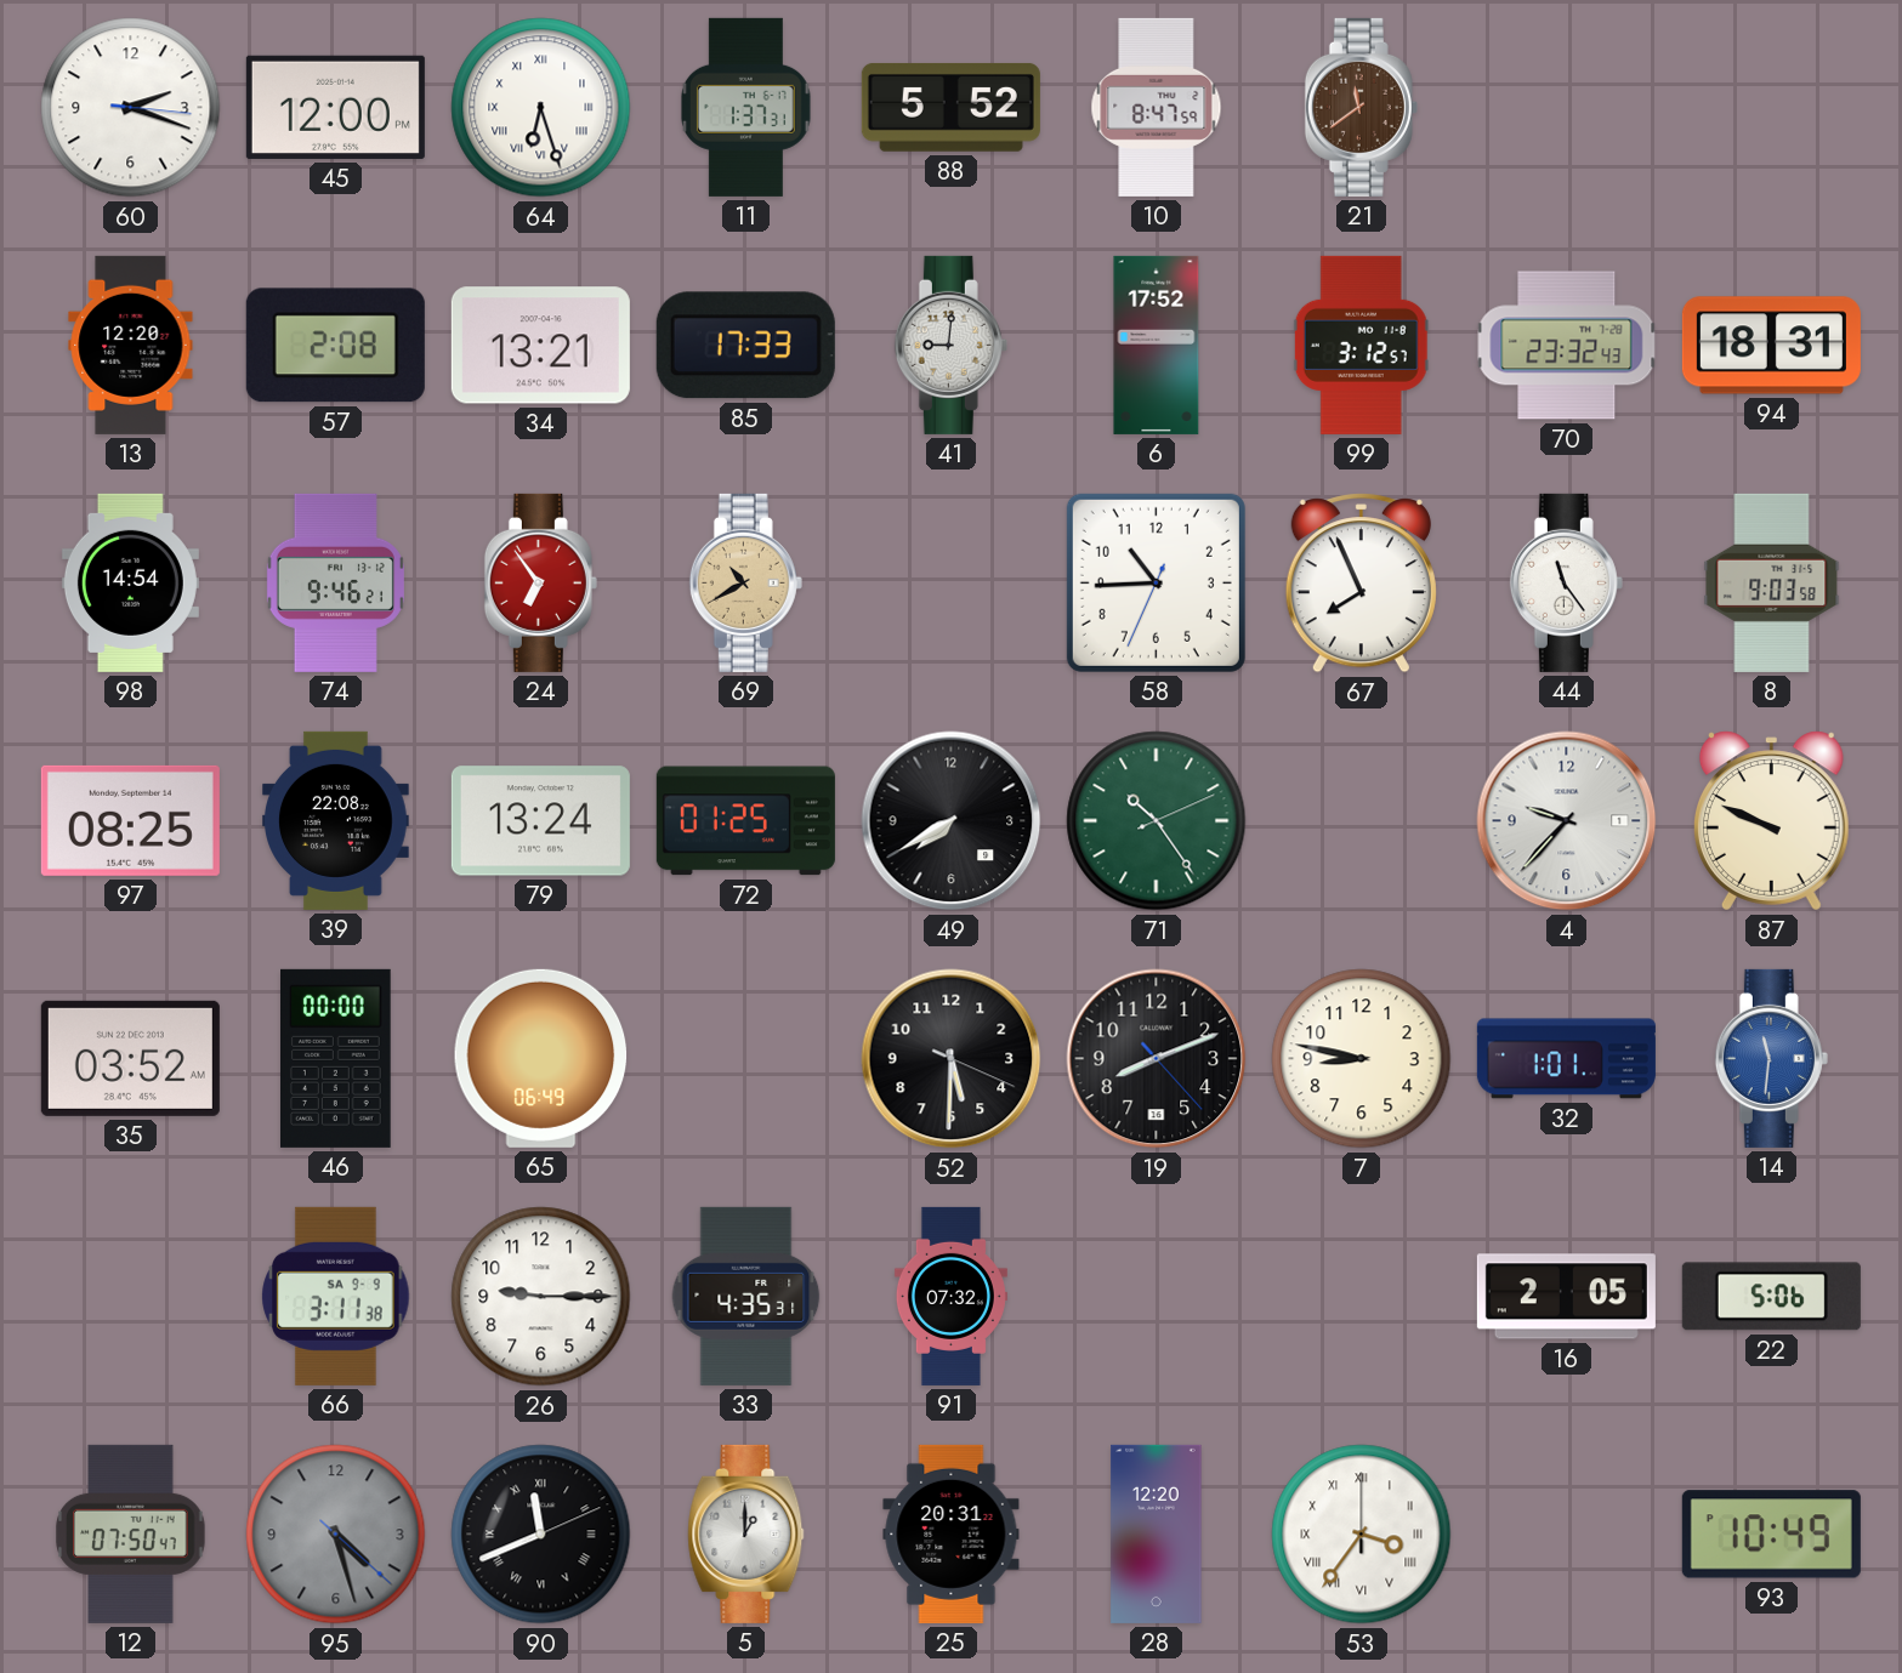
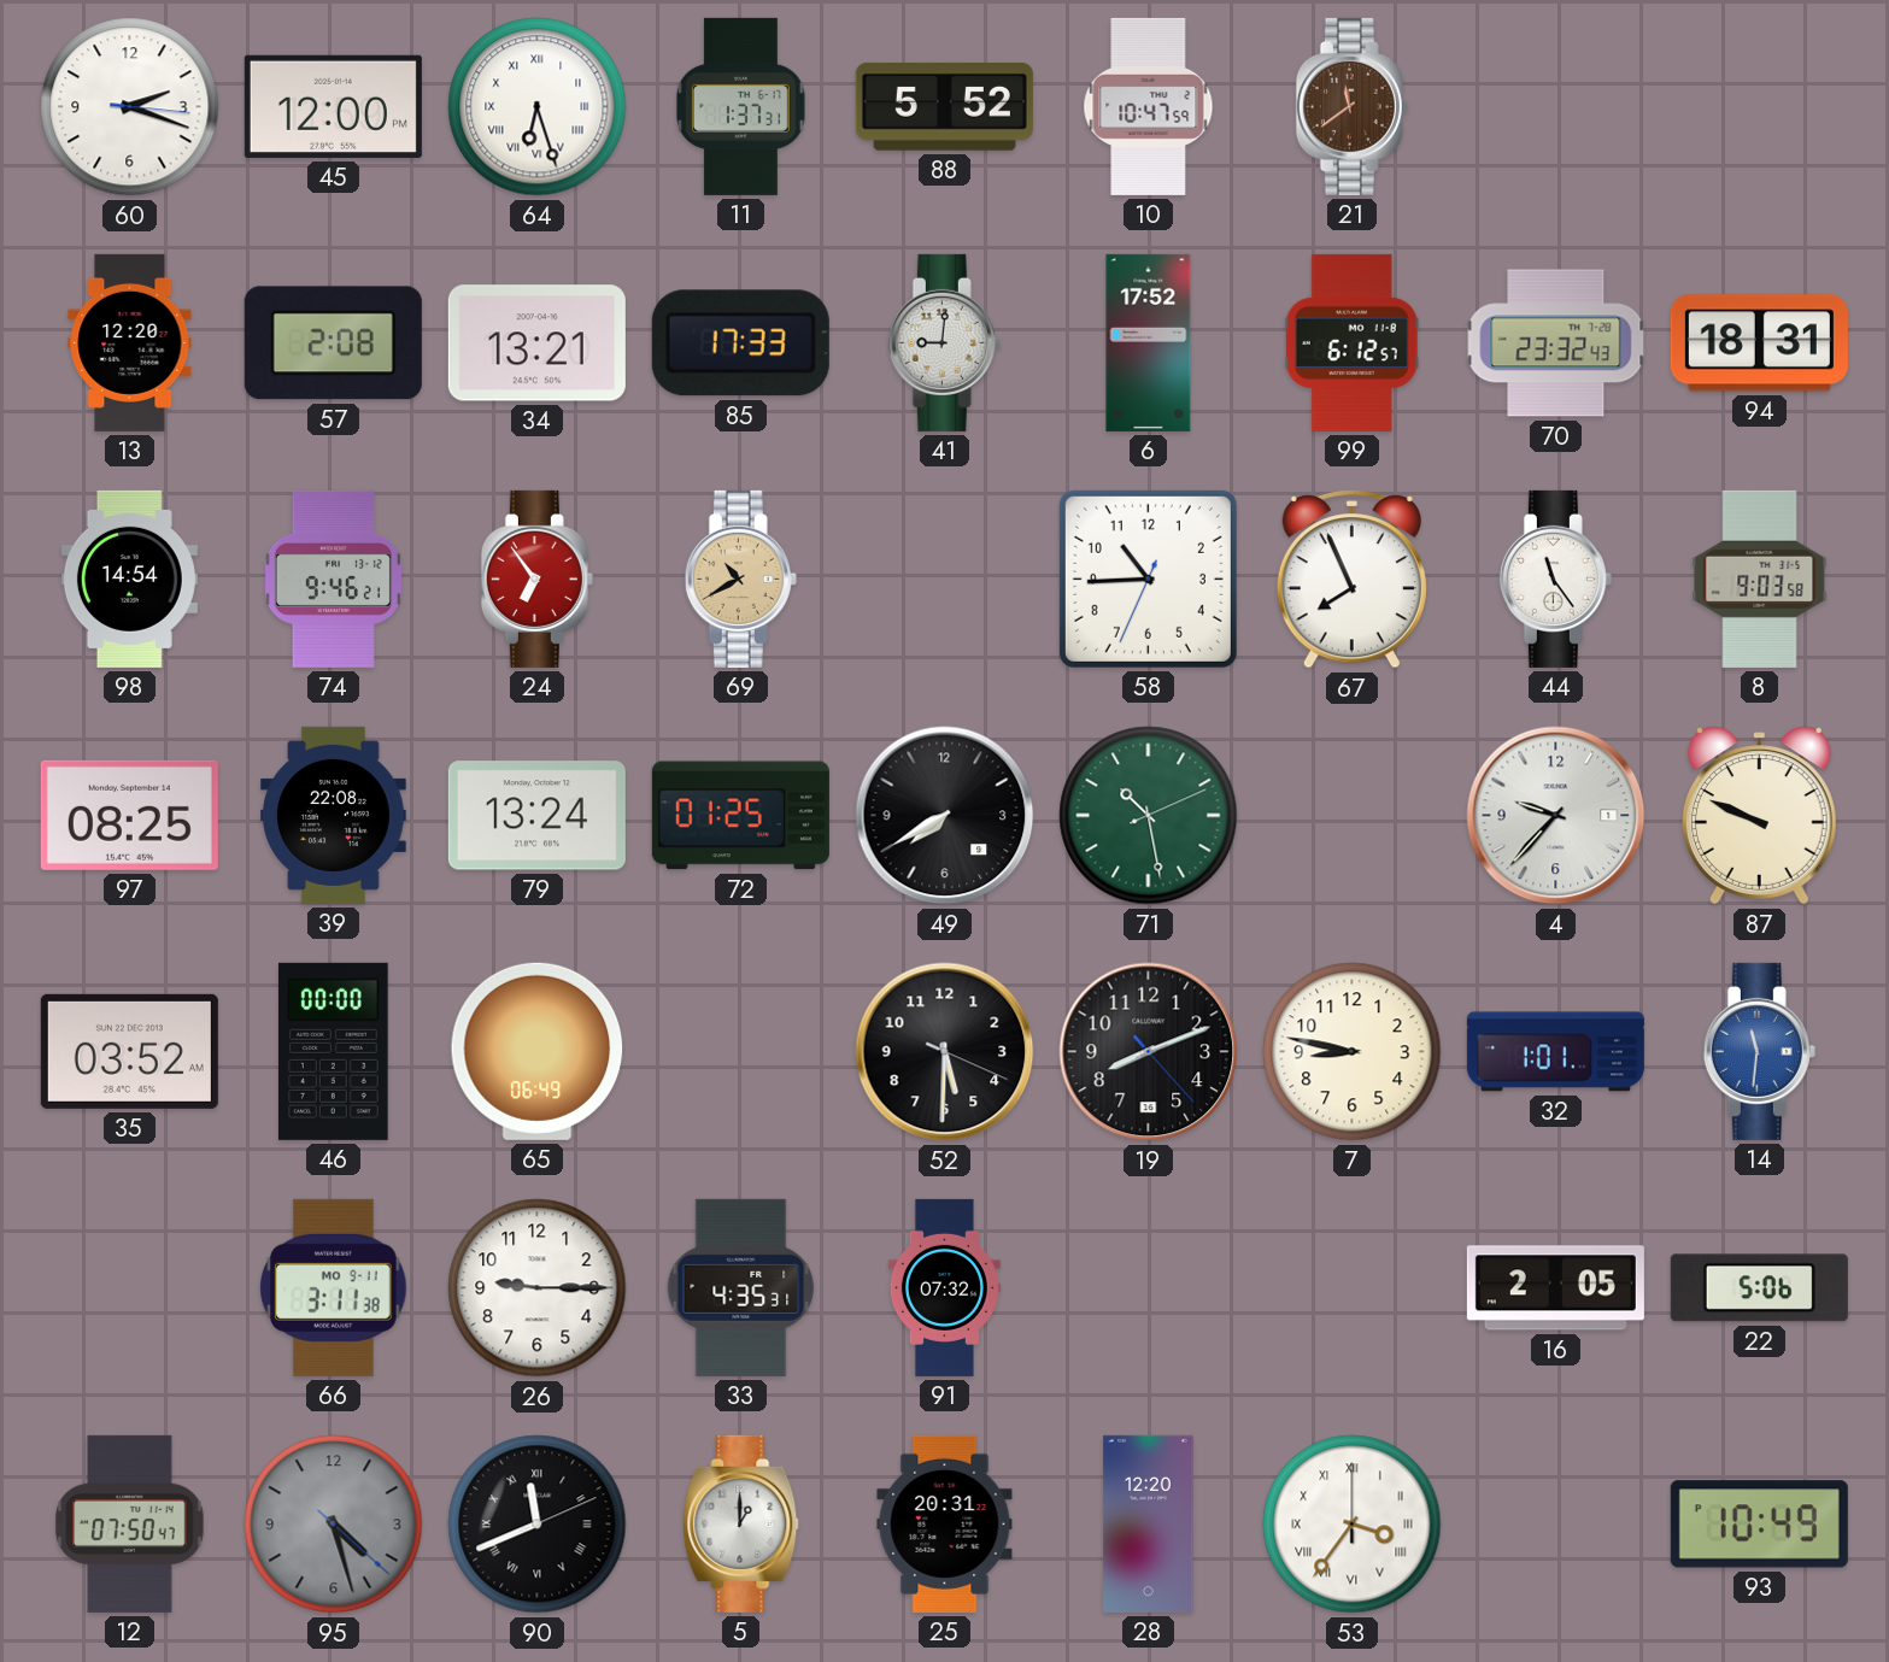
10: 8:47 -> 10:47
99: 3:12 -> 6:12
71: 10:24 -> 10:28
66 date: SA 9-9 -> MO 9-11
